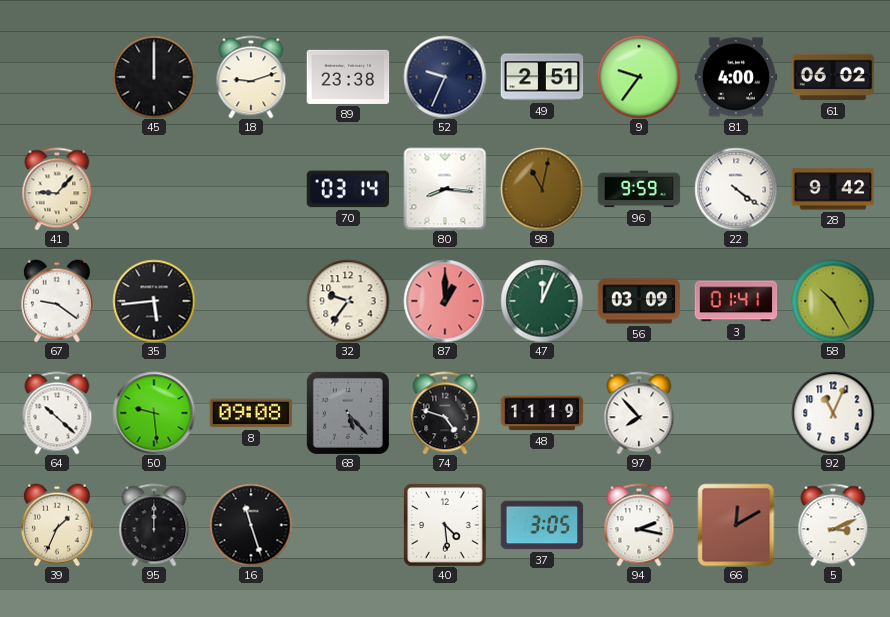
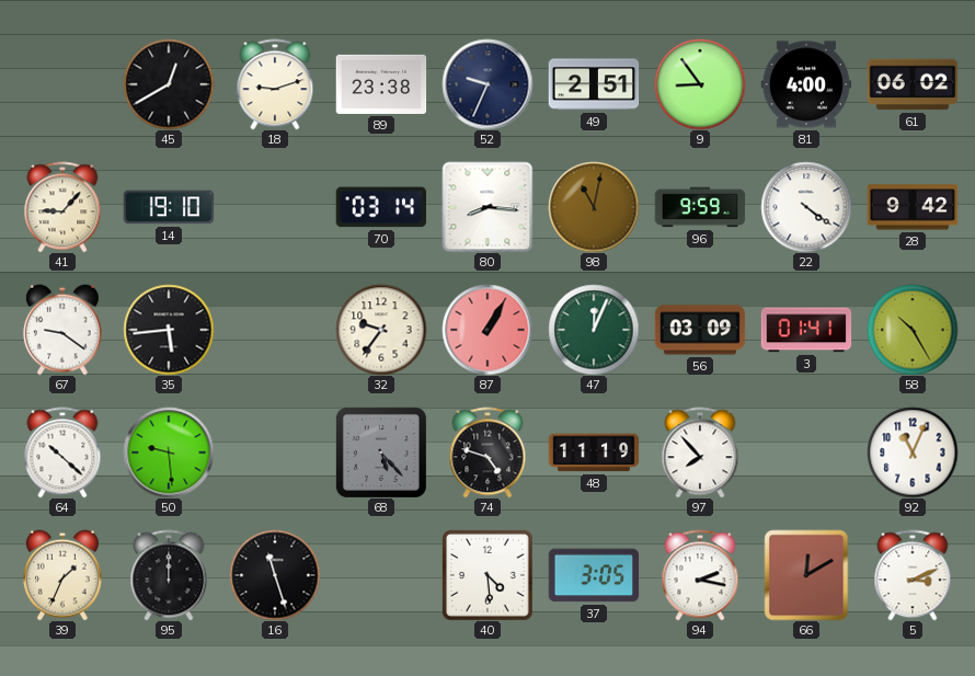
45: 12:00 -> 12:40
9: 9:36 -> 8:54
14: none -> 19:10
87: 1:00 -> 1:05
8: 09:08 -> none
